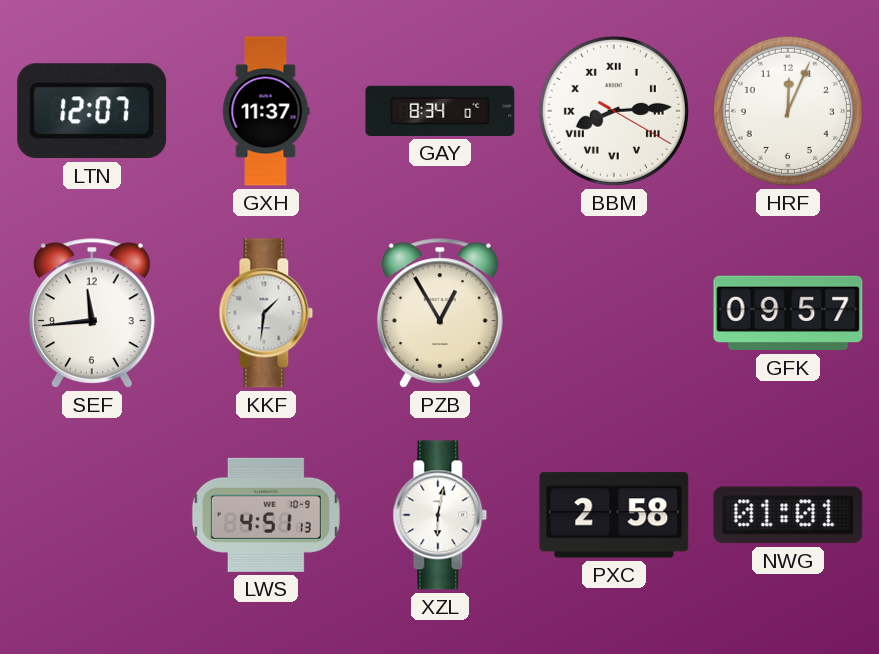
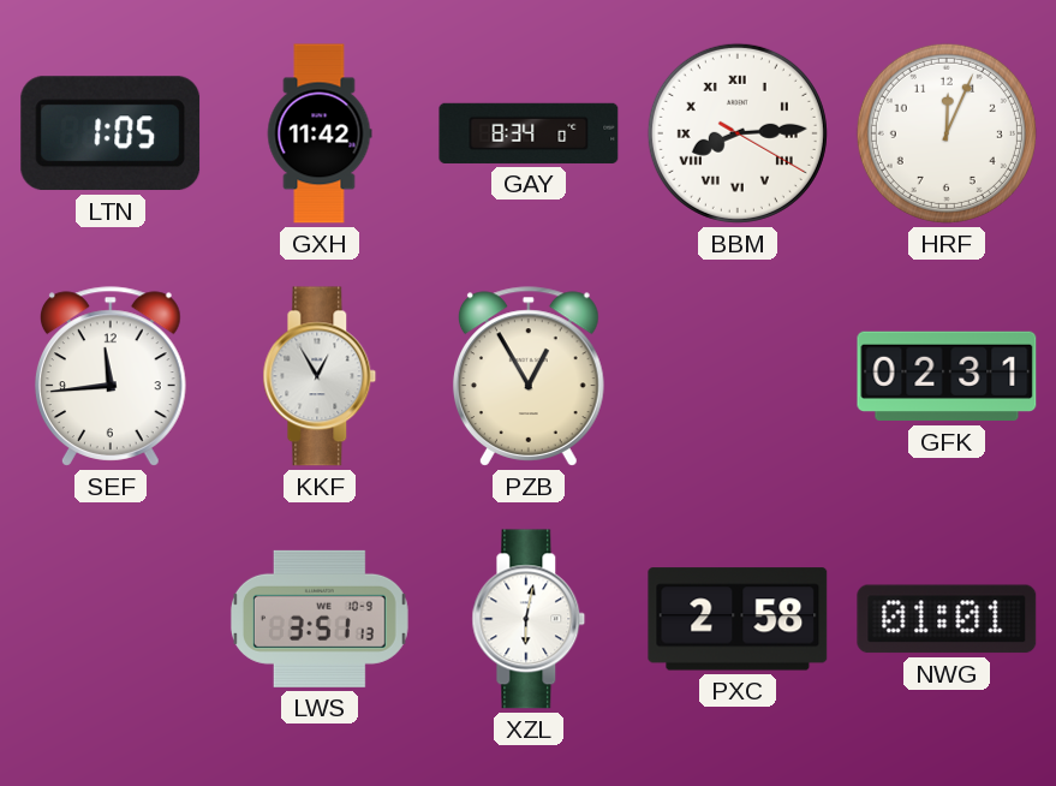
LTN: 12:07 -> 1:05
GXH: 11:37 -> 11:42
KKF: 1:31 -> 12:55
GFK: 09:57 -> 02:31
LWS: 4:51 -> 3:51
